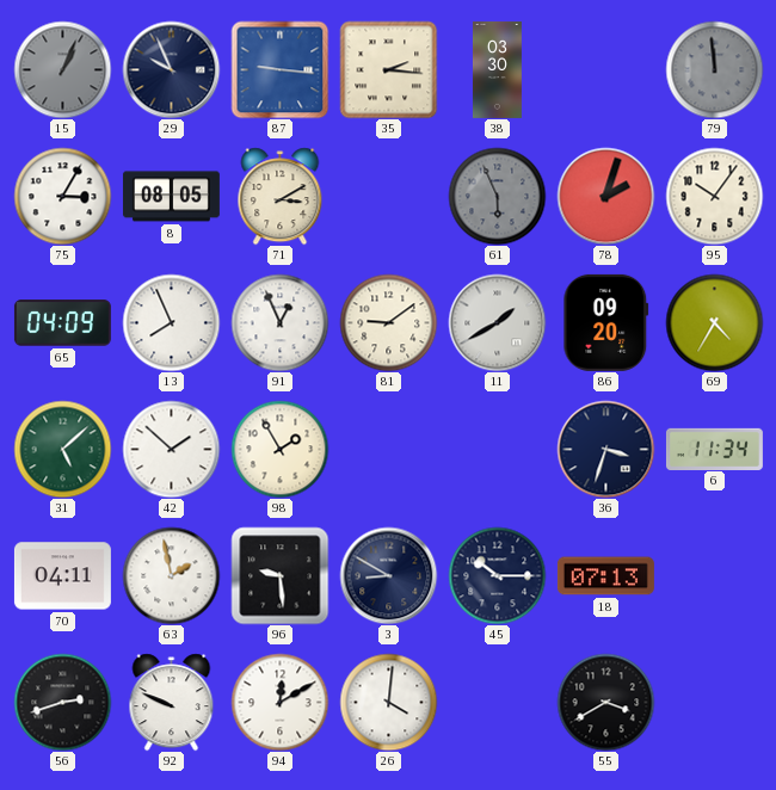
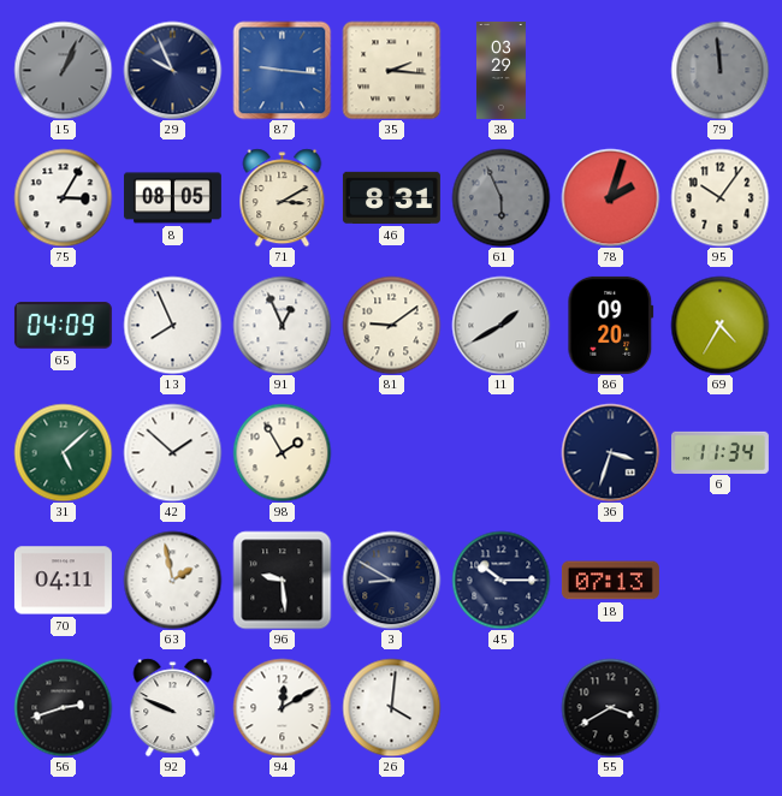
38: 03:30 -> 03:29
46: none -> 8:31
